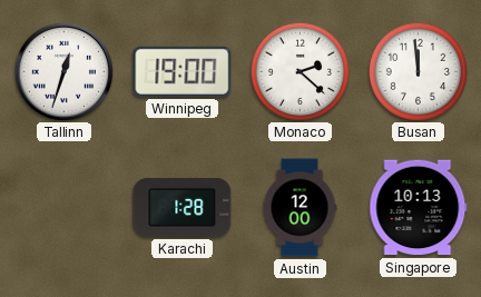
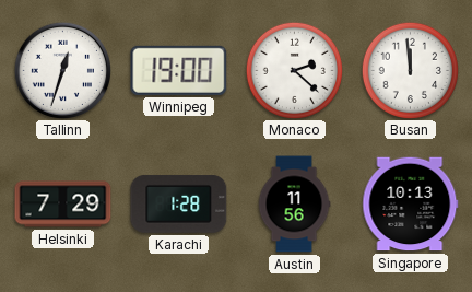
Helsinki: none -> 7:29
Austin: 12:00 -> 11:56
